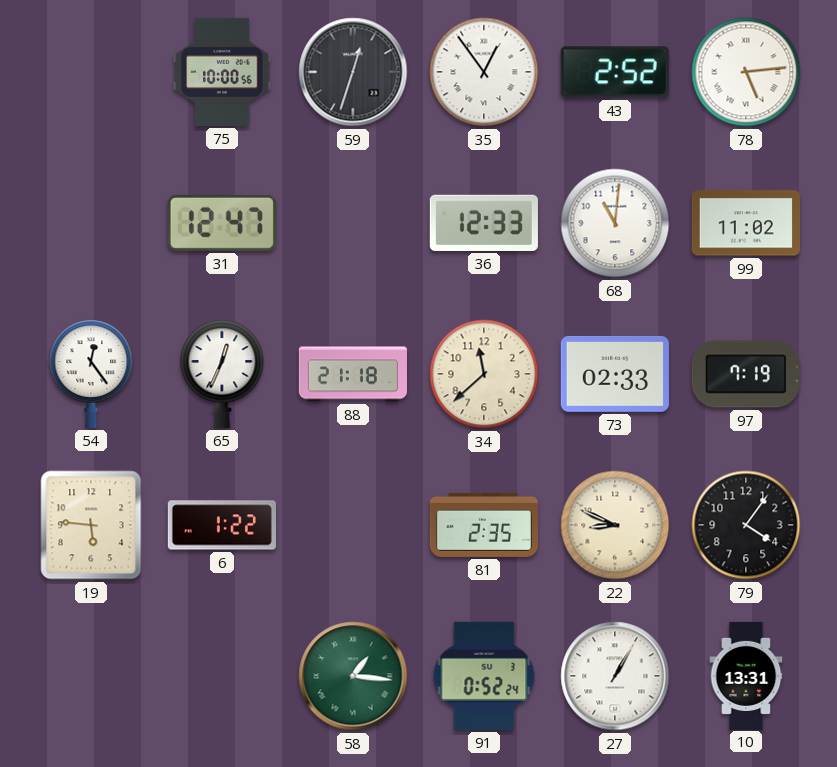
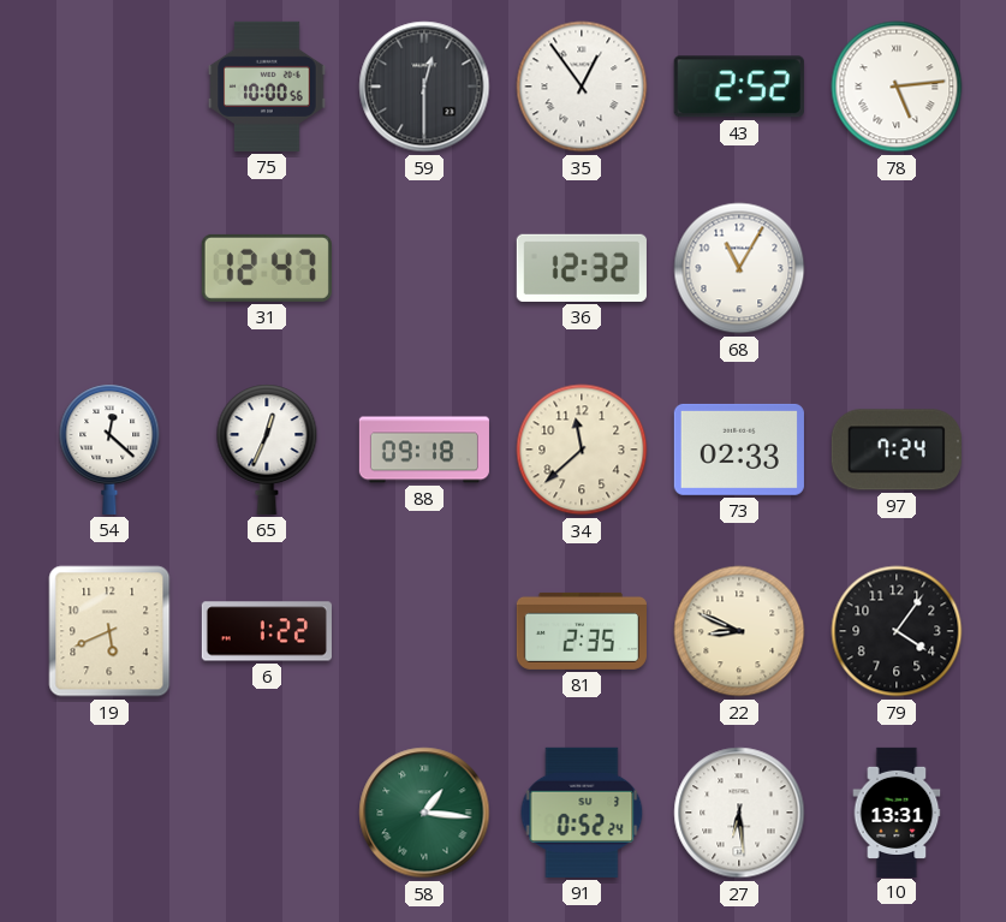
59: 12:33 -> 12:30
36: 12:33 -> 12:32
68: 11:01 -> 11:05
99: 11:02 -> none
54: 12:24 -> 12:22
88: 21:18 -> 09:18
97: 7:19 -> 7:24
19: 5:46 -> 5:41
27: 1:05 -> 6:29
